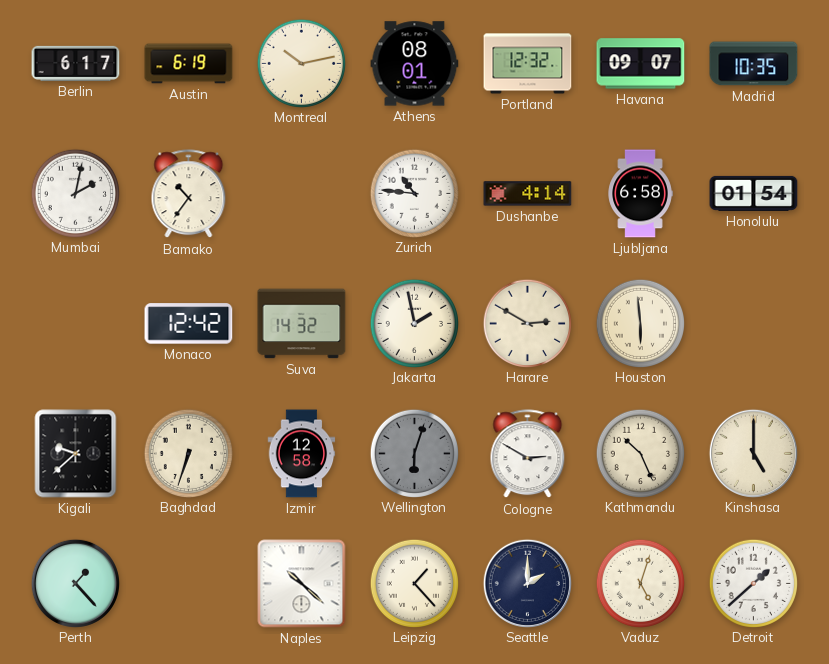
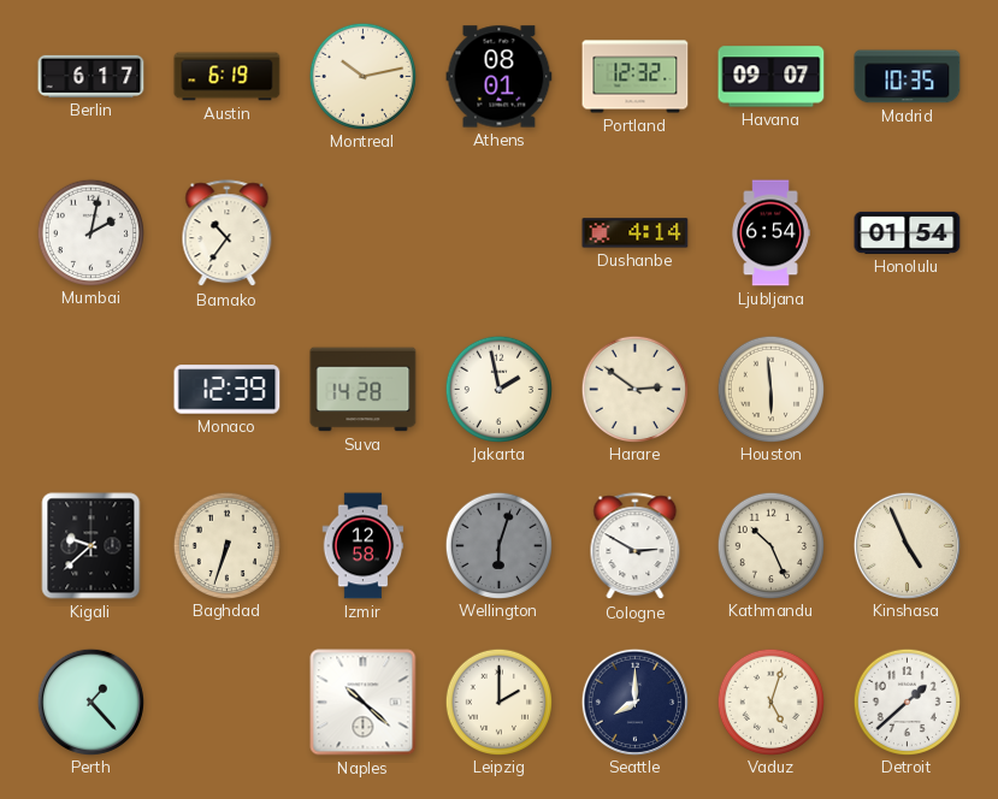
Zurich: 10:46 -> none
Ljubljana: 6:58 -> 6:54
Monaco: 12:42 -> 12:39
Suva: 14:32 -> 14:28
Harare: 2:50 -> 2:51
Kinshasa: 5:00 -> 4:56
Leipzig: 1:23 -> 2:00
Seattle: 2:00 -> 8:00
